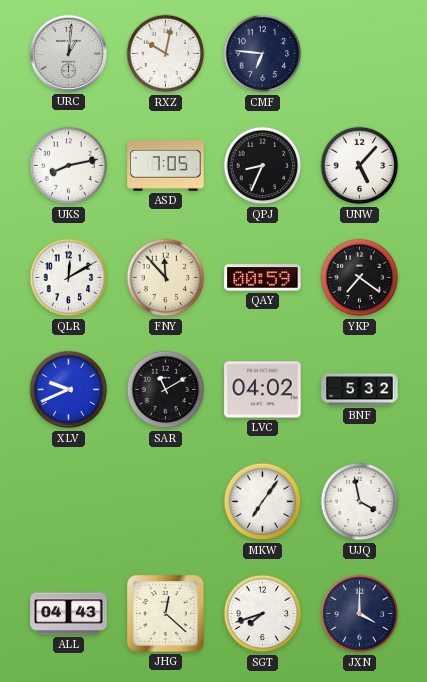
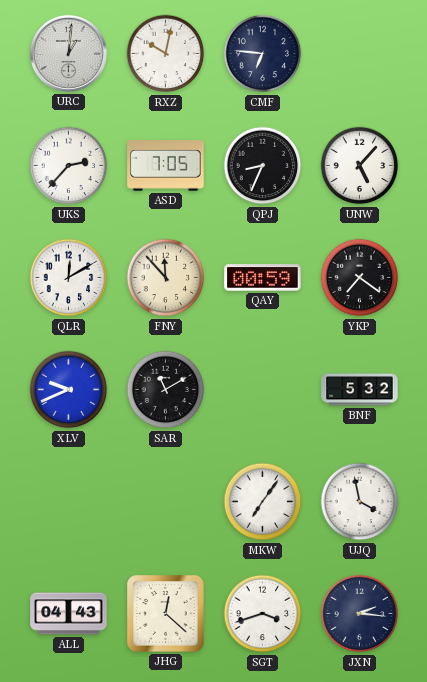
UKS: 8:13 -> 2:37
LVC: 04:02 -> none
SGT: 7:42 -> 3:42
JXN: 4:00 -> 2:16
